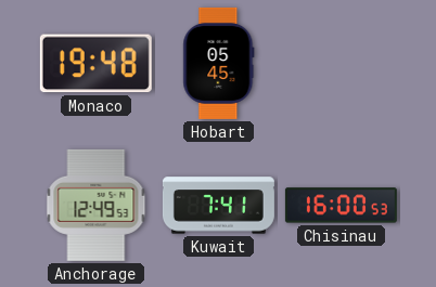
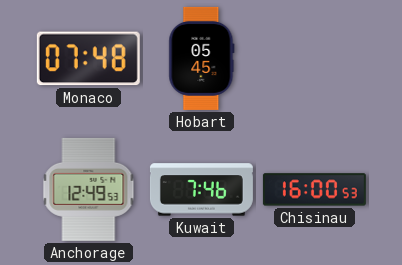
Monaco: 19:48 -> 07:48
Kuwait: 7:41 -> 7:46
